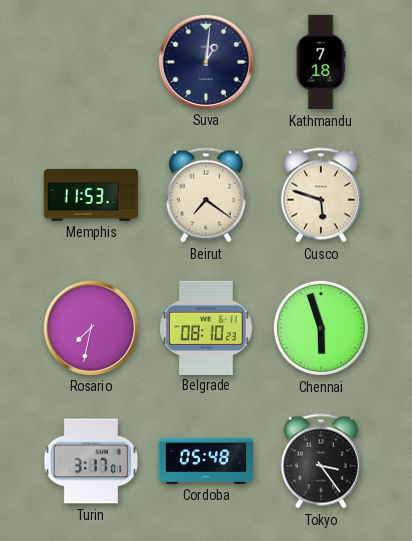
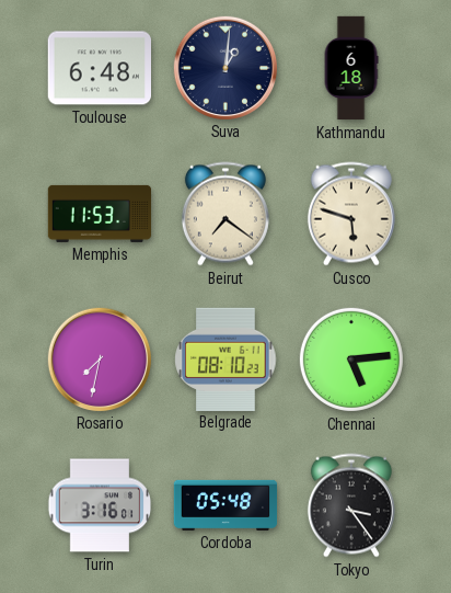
Toulouse: none -> 6:48
Kathmandu: 7:18 -> 6:18
Chennai: 5:57 -> 5:14
Turin: 3:17 -> 3:16
